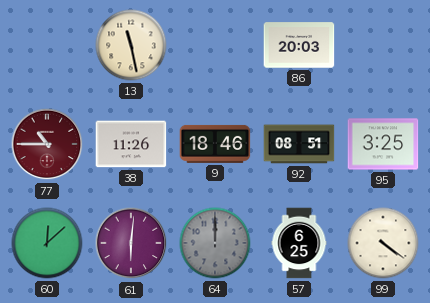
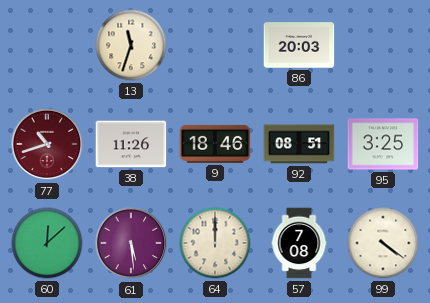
13: 11:28 -> 11:33
77: 10:45 -> 10:42
61: 6:01 -> 5:29
64 dial: grey -> cream
57: 6:25 -> 7:08
